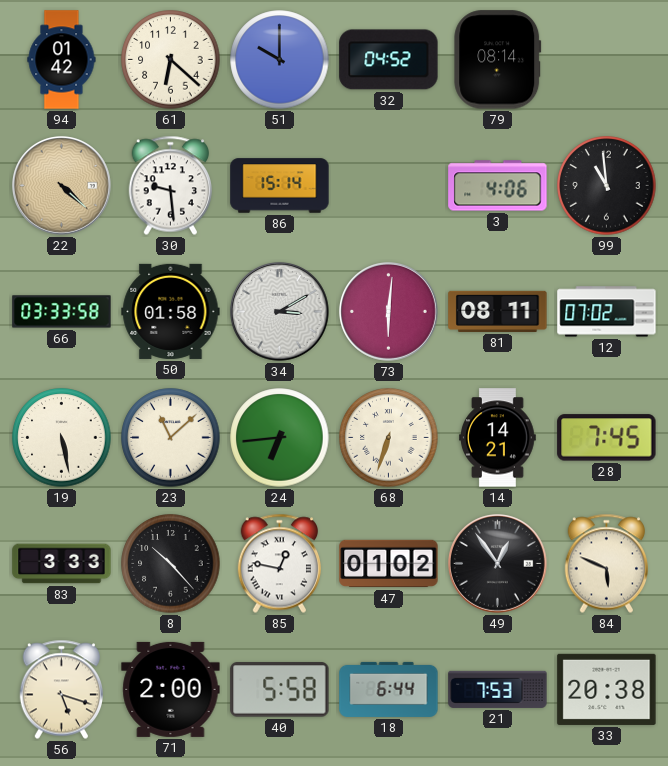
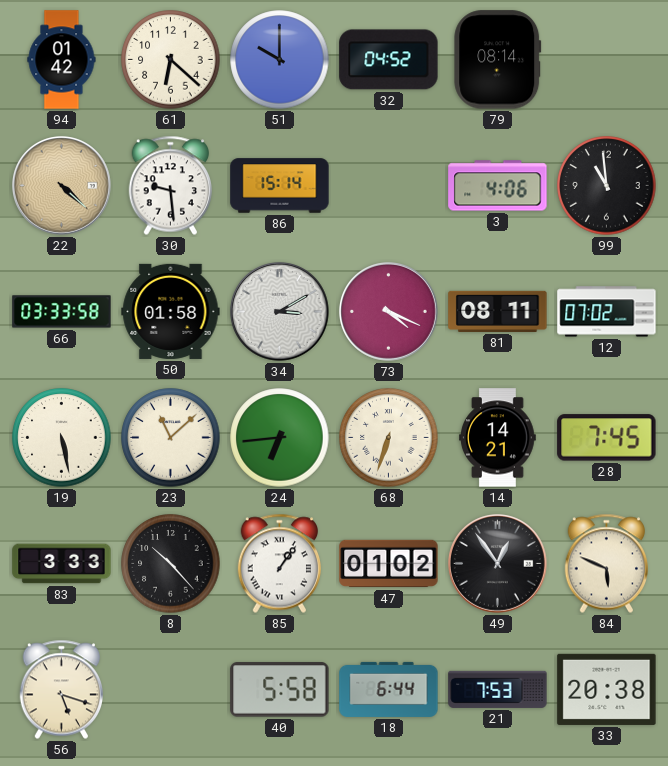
73: 6:01 -> 4:19
85: 12:47 -> 1:06
71: 2:00 -> none
